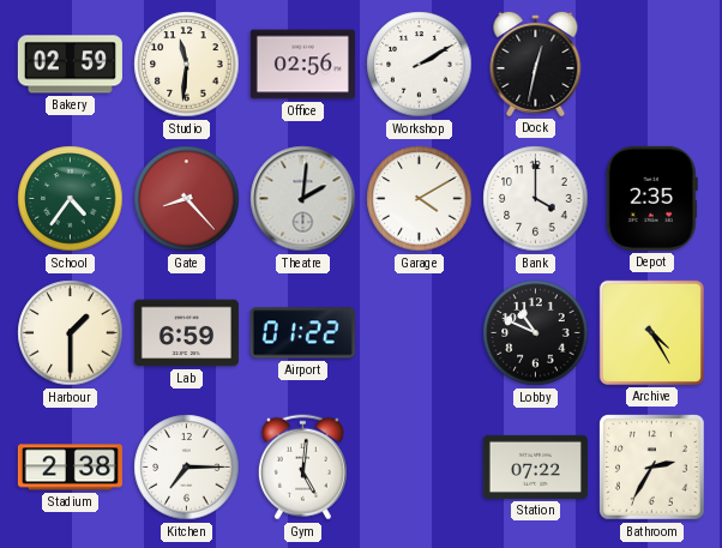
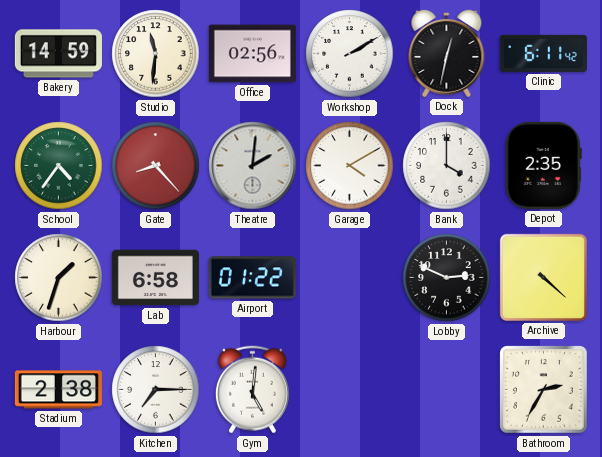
Bakery: 02:59 -> 14:59
Clinic: none -> 6:11
Harbour: 1:30 -> 1:33
Lab: 6:59 -> 6:58
Lobby: 10:49 -> 2:49
Archive: 4:25 -> 4:22
Station: 07:22 -> none
